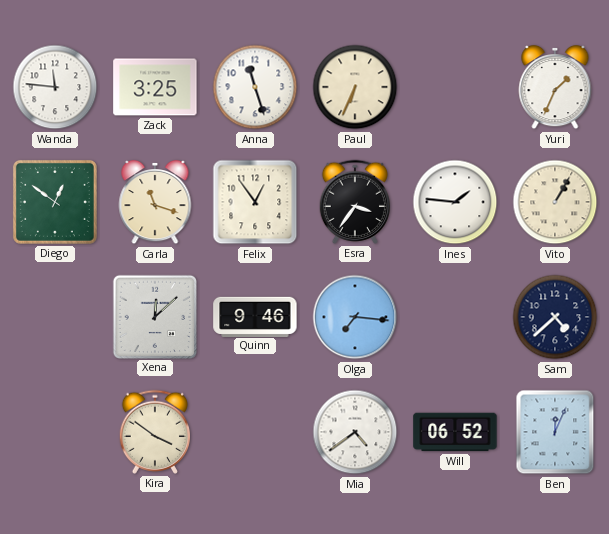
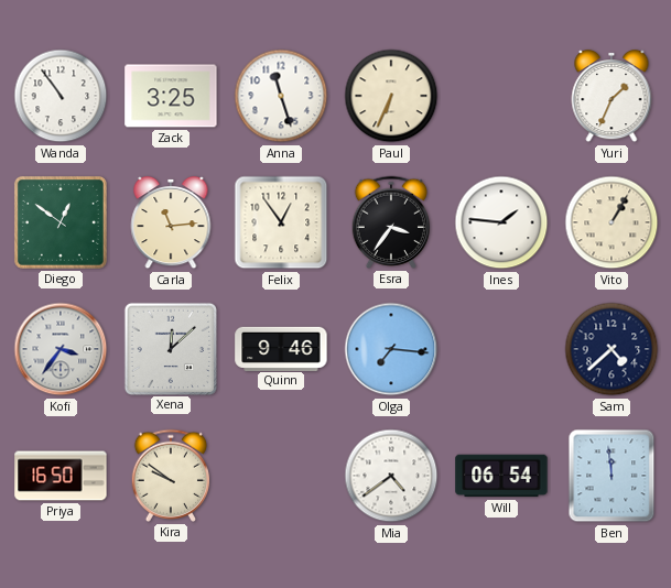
Wanda: 11:46 -> 10:54
Carla: 11:18 -> 11:14
Kofi: none -> 3:36
Priya: none -> 16:50
Kira: 3:51 -> 9:51
Will: 06:52 -> 06:54
Ben: 12:04 -> 11:59
